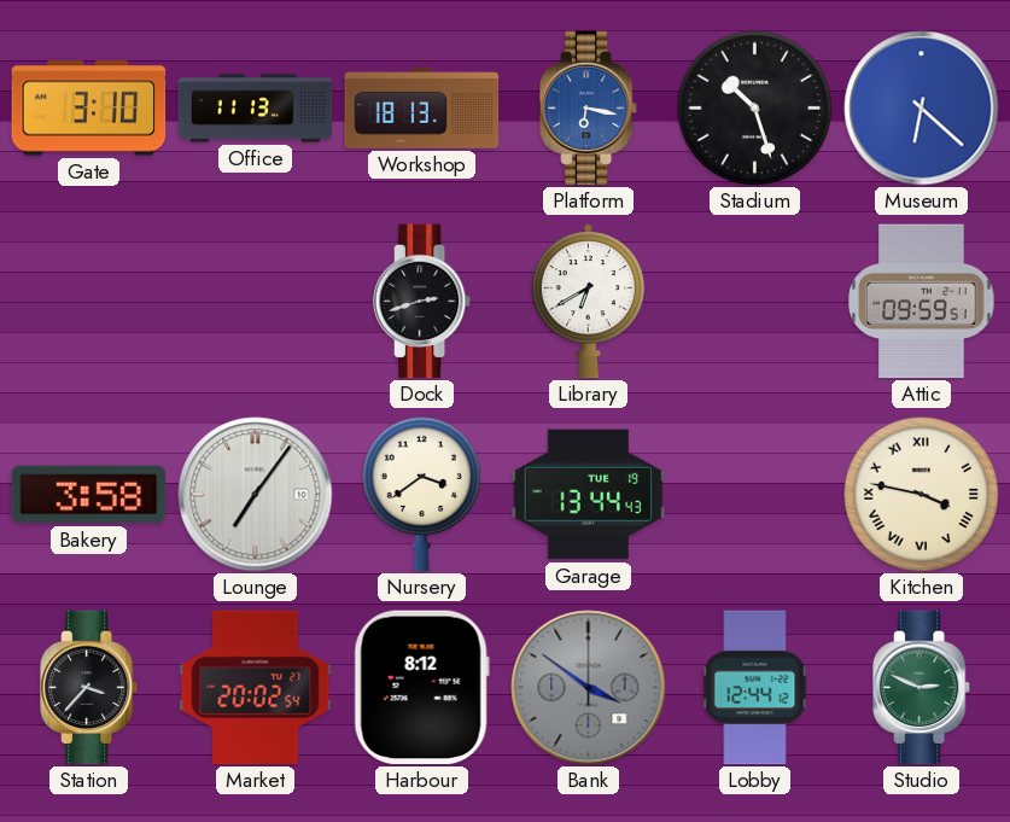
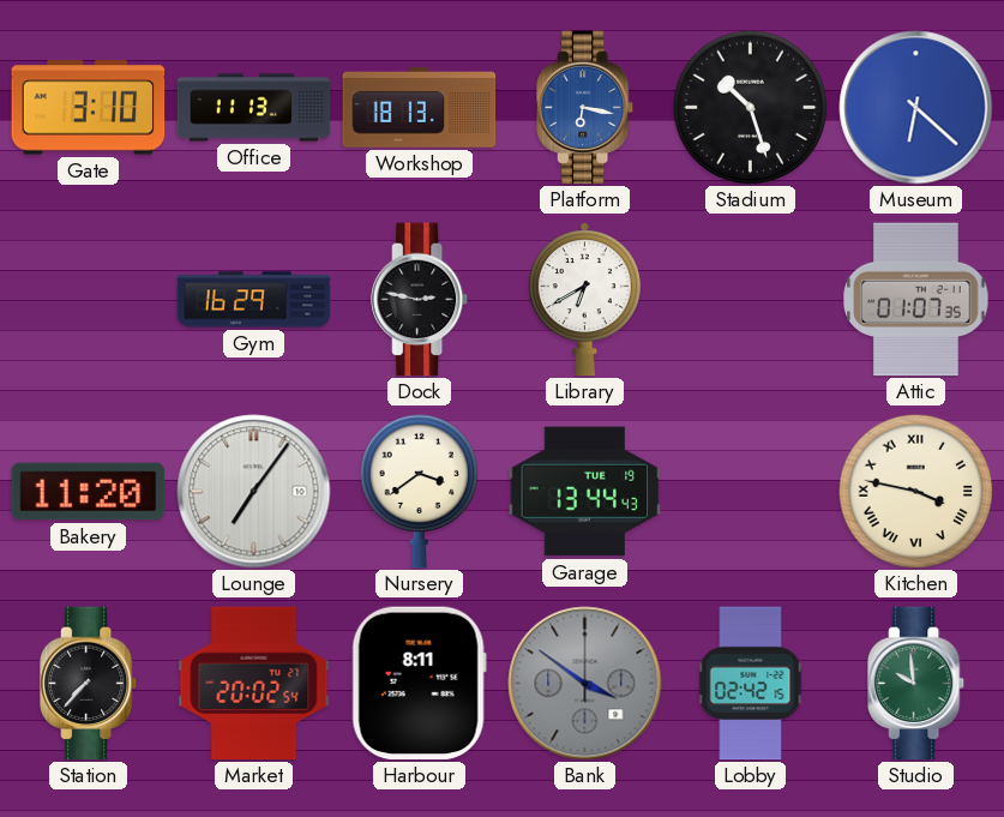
Gym: none -> 16:29
Dock: 2:42 -> 2:47
Attic: 09:59 -> 01:07
Bakery: 3:58 -> 11:20
Station: 3:37 -> 7:37
Harbour: 8:12 -> 8:11
Lobby: 12:44 -> 02:42
Studio: 2:49 -> 9:59
